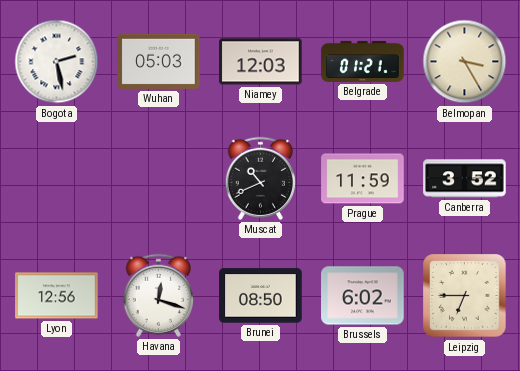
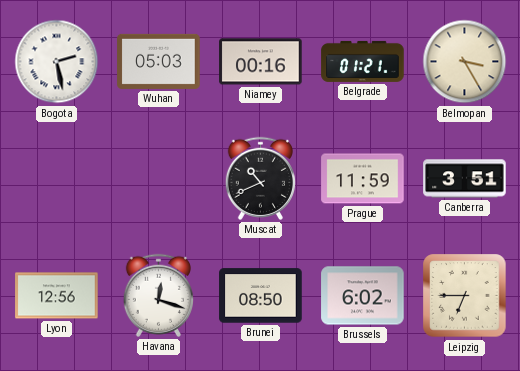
Niamey: 12:03 -> 00:16
Canberra: 3:52 -> 3:51
